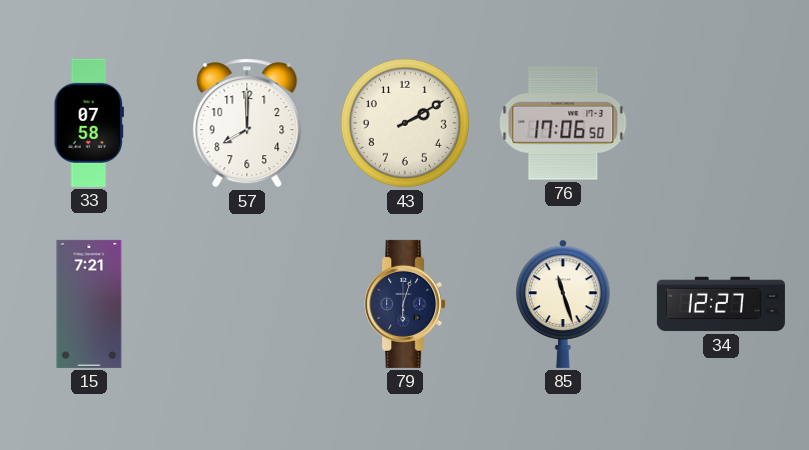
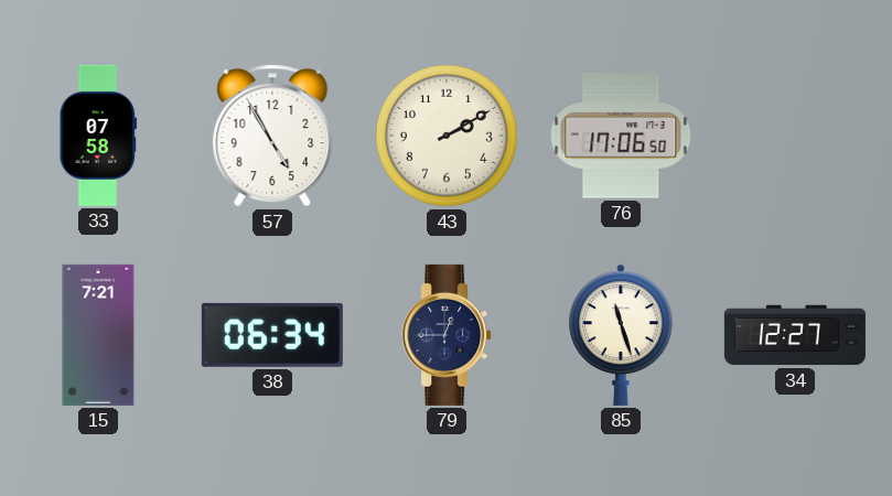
57: 8:00 -> 4:55
38: none -> 06:34
79: 6:03 -> 12:45
